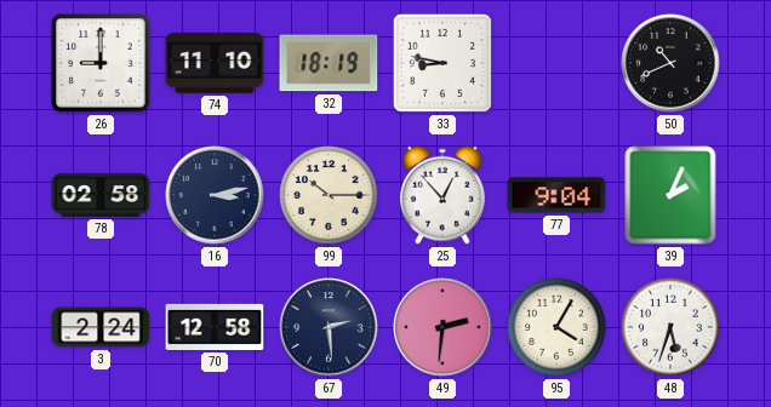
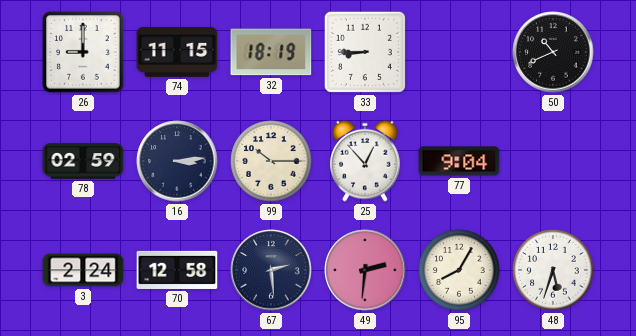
74: 11:10 -> 11:15
33: 8:47 -> 8:45
78: 02:58 -> 02:59
16: 3:13 -> 3:14
39: 2:04 -> none
95: 4:05 -> 8:05
